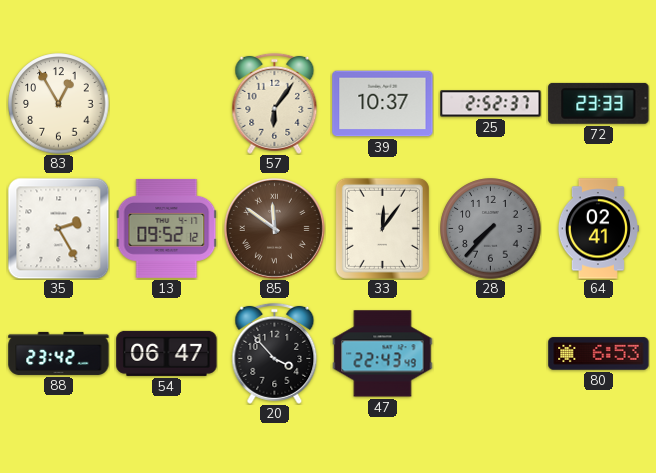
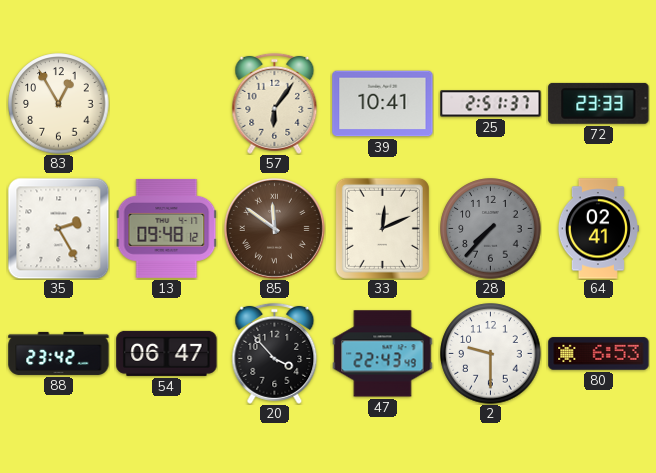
39: 10:37 -> 10:41
25: 2:52 -> 2:51
13: 09:52 -> 09:48
33: 12:06 -> 12:11
2: none -> 9:30
